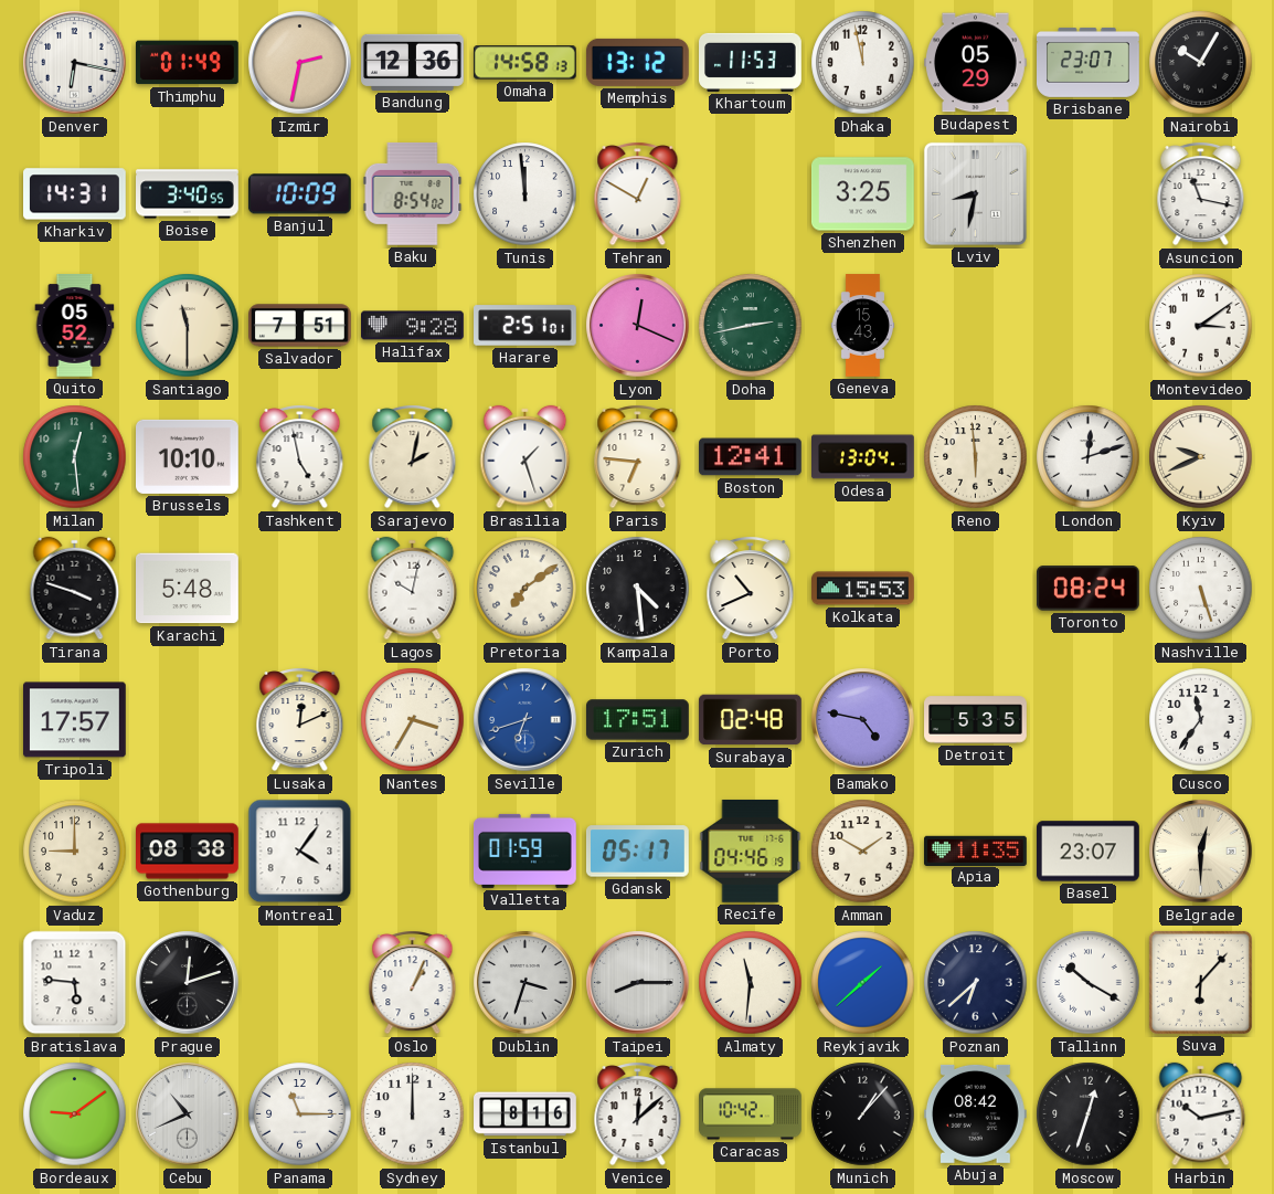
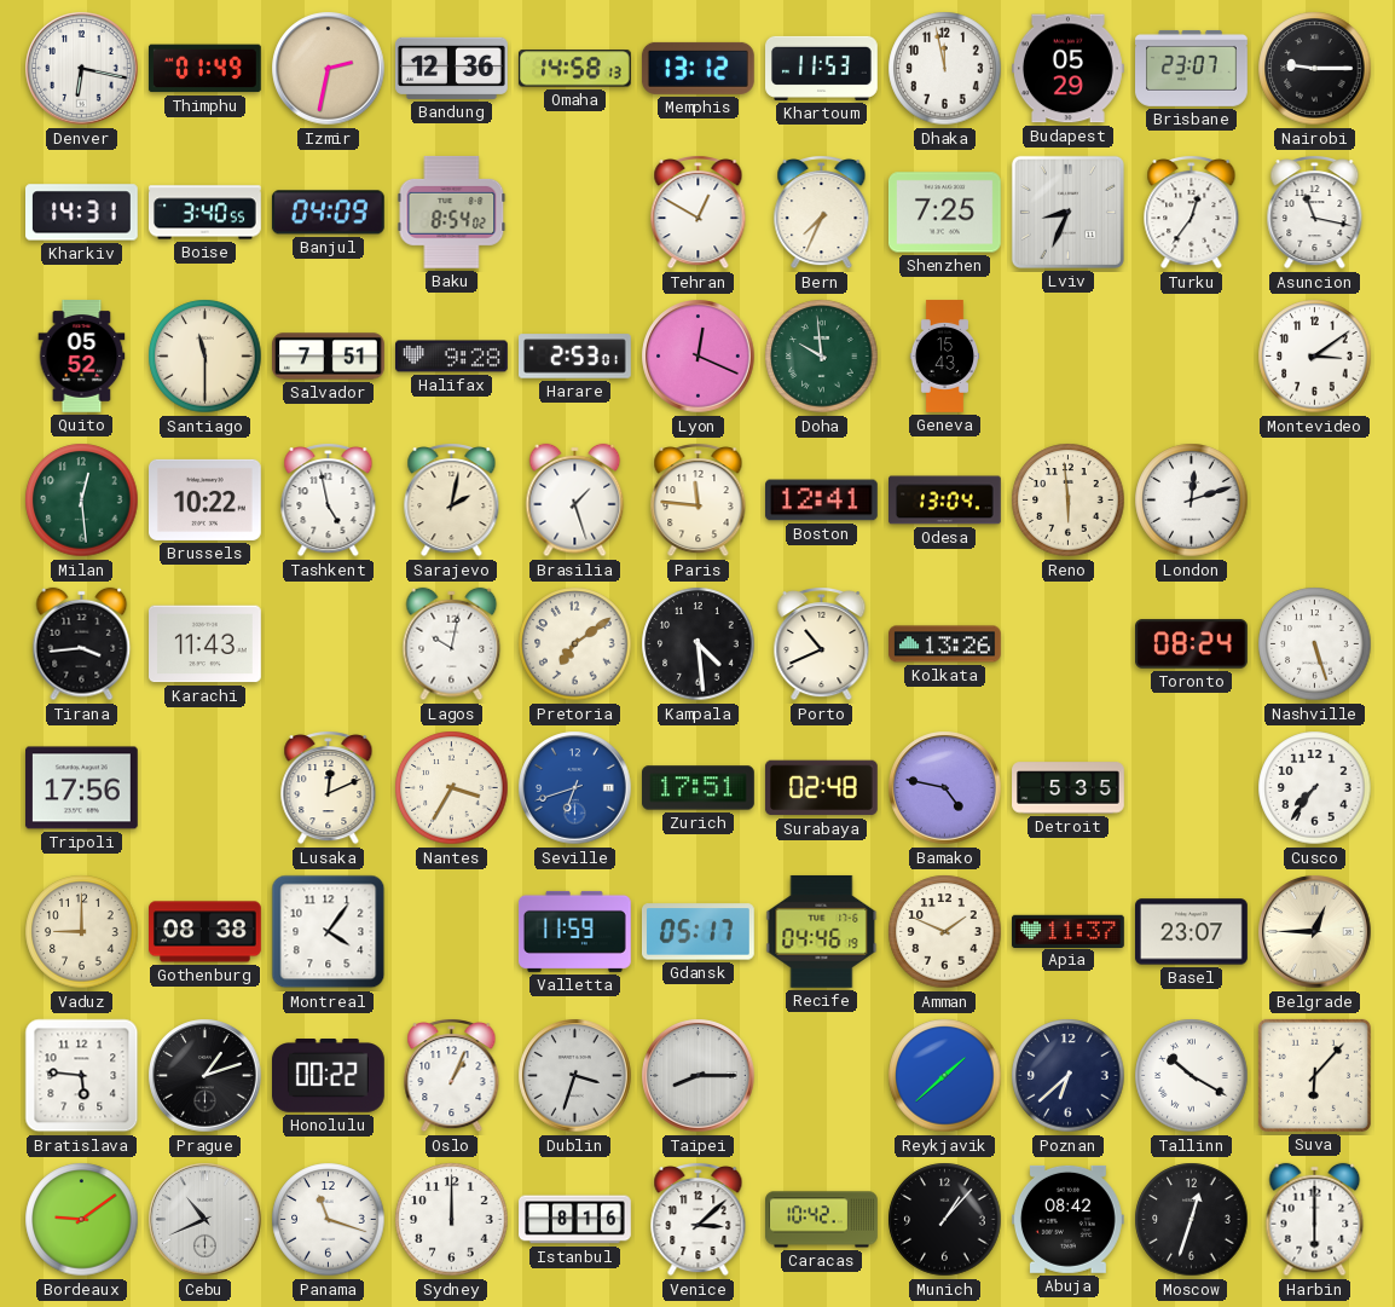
Nairobi: 10:05 -> 9:15
Banjul: 10:09 -> 04:09
Tunis: 11:59 -> none
Bern: none -> 7:34
Shenzhen: 3:25 -> 7:25
Lviv: 8:32 -> 8:34
Turku: none -> 12:36
Harare: 2:51 -> 2:53
Doha: 2:43 -> 9:59
Brussels: 10:10 -> 10:22
Paris: 6:46 -> 11:46
Kyiv: 9:41 -> none
Tirana: 3:48 -> 3:44
Karachi: 5:48 -> 11:43
Kolkata: 15:53 -> 13:26
Tripoli: 17:57 -> 17:56
Cusco: 11:36 -> 7:36
Valletta: 01:59 -> 11:59
Amman: 1:50 -> 1:49
Apia: 11:35 -> 11:37
Belgrade: 12:30 -> 12:45
Prague: 12:12 -> 1:12
Honolulu: none -> 00:22
Almaty: 11:31 -> none
Panama: 11:15 -> 11:18
Venice: 12:08 -> 3:08
Harbin: 10:13 -> 6:00
